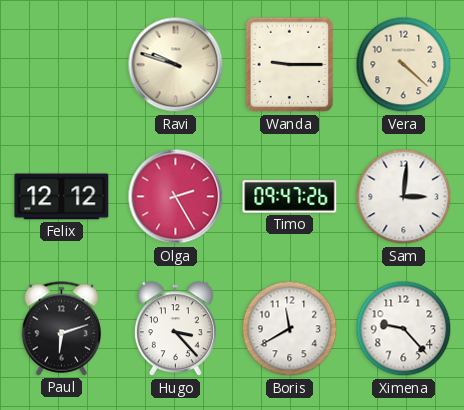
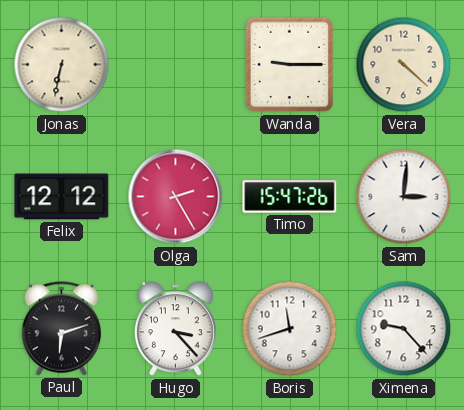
Jonas: none -> 6:32
Ravi: 9:48 -> none
Timo: 09:47 -> 15:47
Boris: 11:40 -> 11:42
